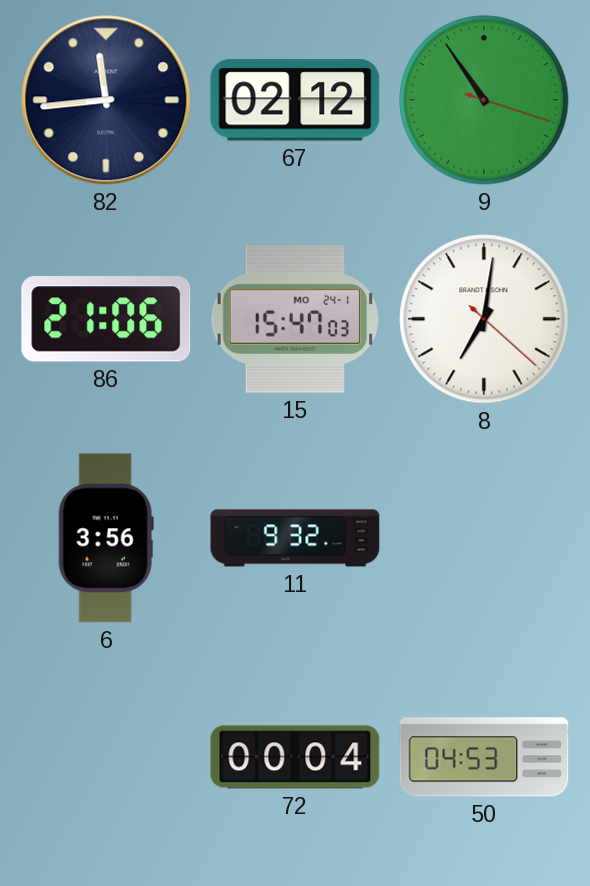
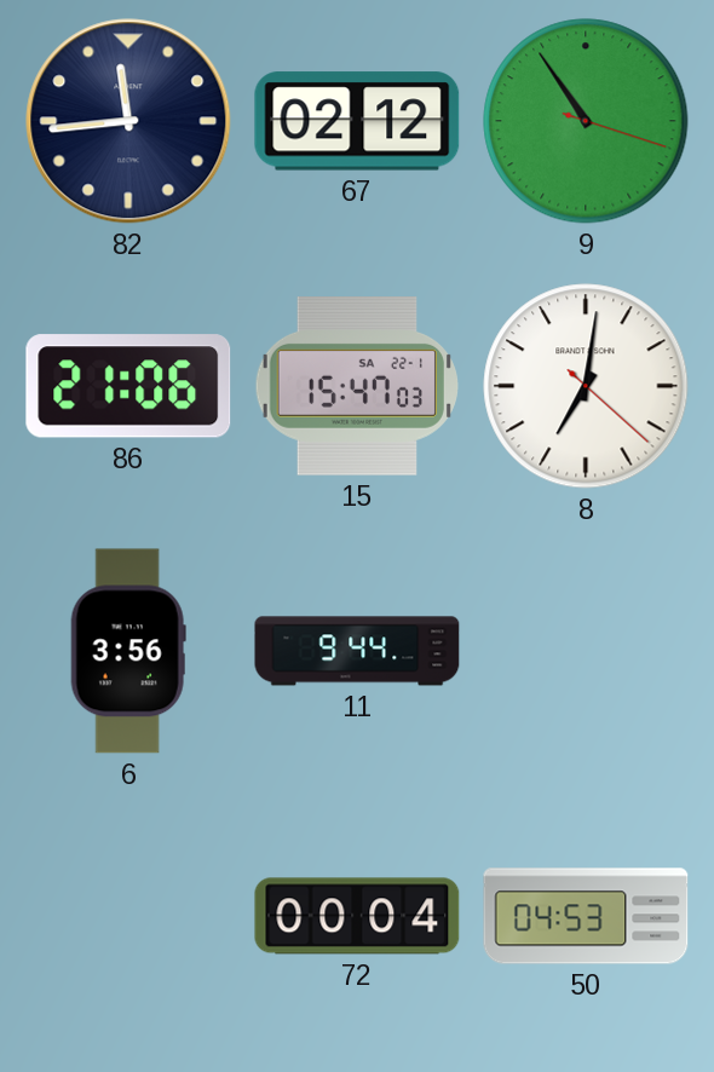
15 date: MO 24-1 -> SA 22-1
11: 9:32 -> 9:44
